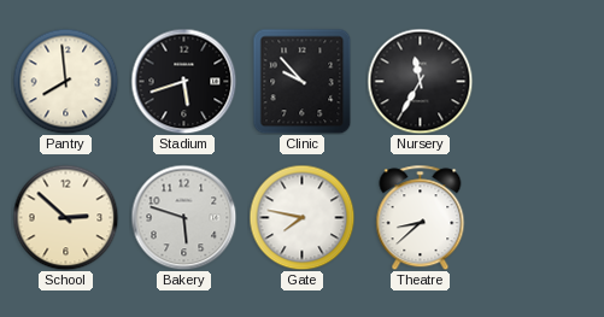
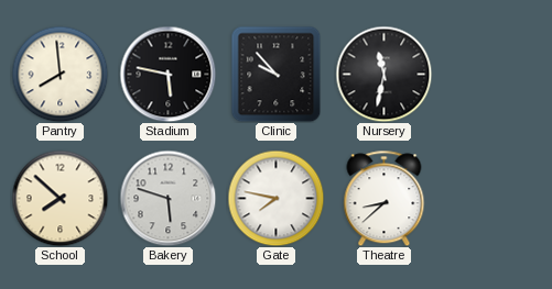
Stadium: 5:42 -> 5:47
Nursery: 11:35 -> 11:32
School: 2:52 -> 7:52
